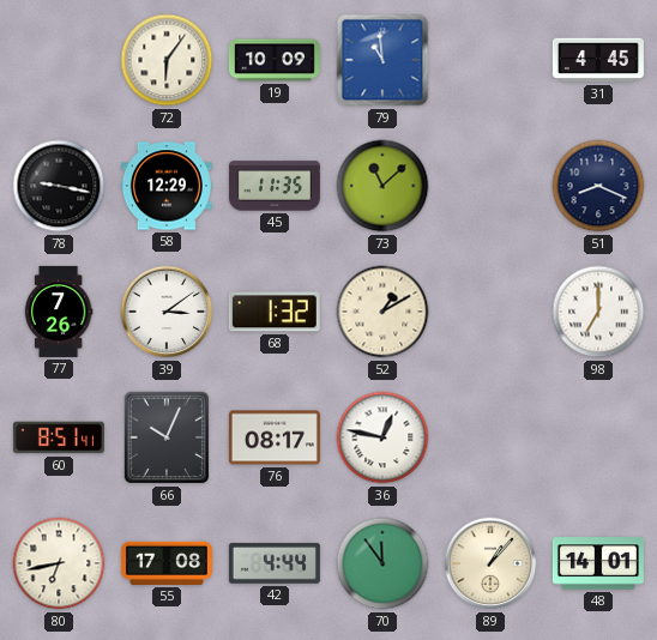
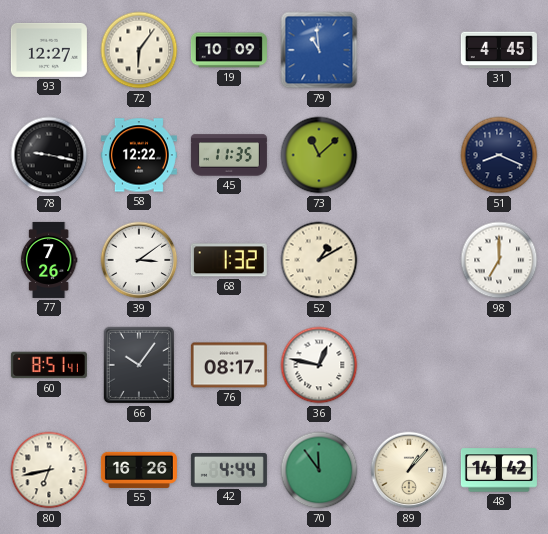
93: none -> 12:27
58: 12:29 -> 12:22
66: 10:04 -> 10:06
55: 17:08 -> 16:26
48: 14:01 -> 14:42
